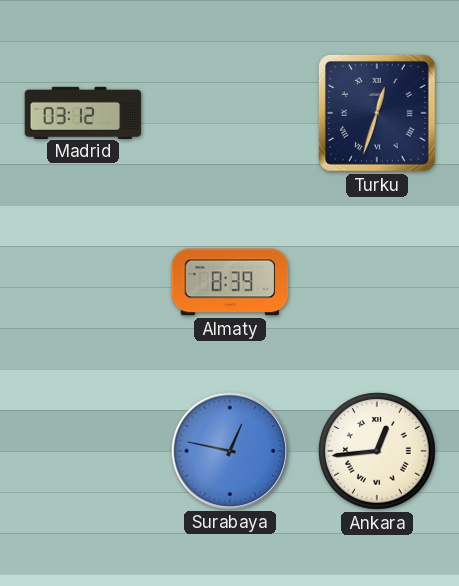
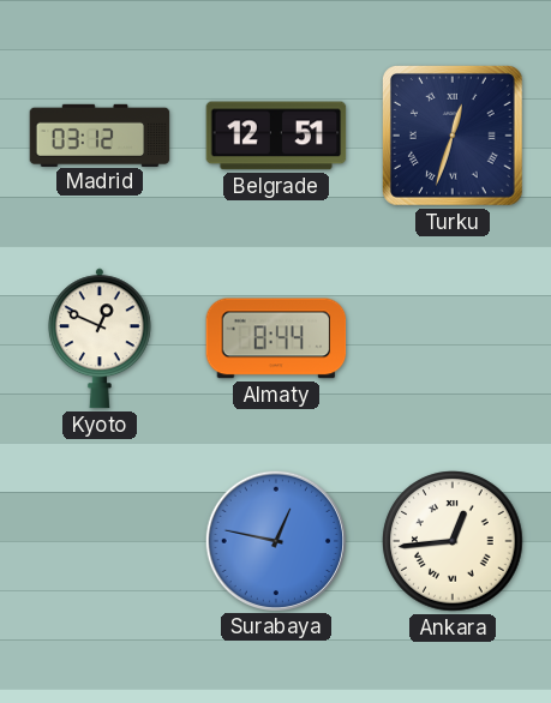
Belgrade: none -> 12:51
Kyoto: none -> 12:49
Almaty: 8:39 -> 8:44
